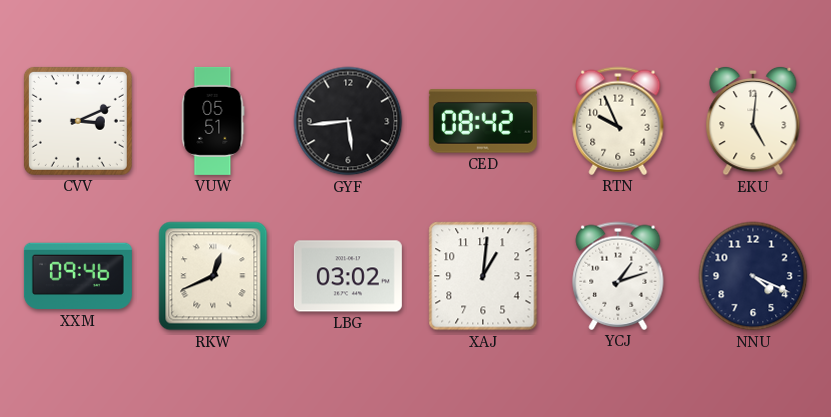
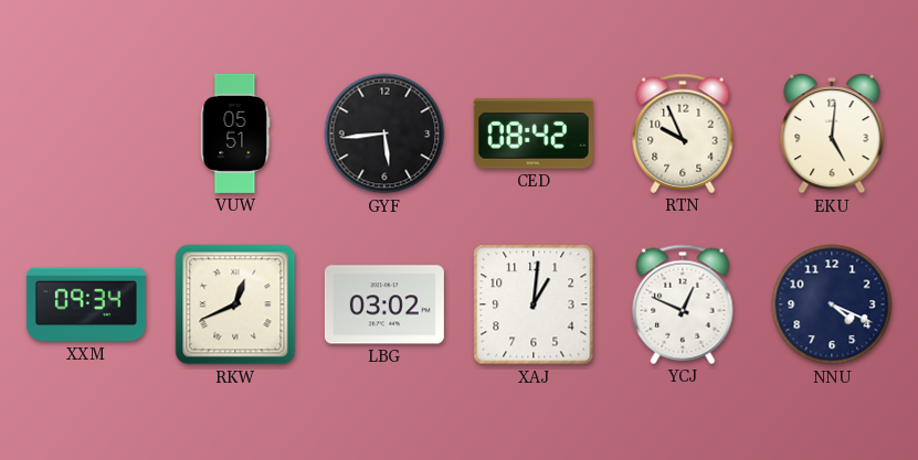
CVV: 3:11 -> none
XXM: 09:46 -> 09:34
YCJ: 1:12 -> 12:49
